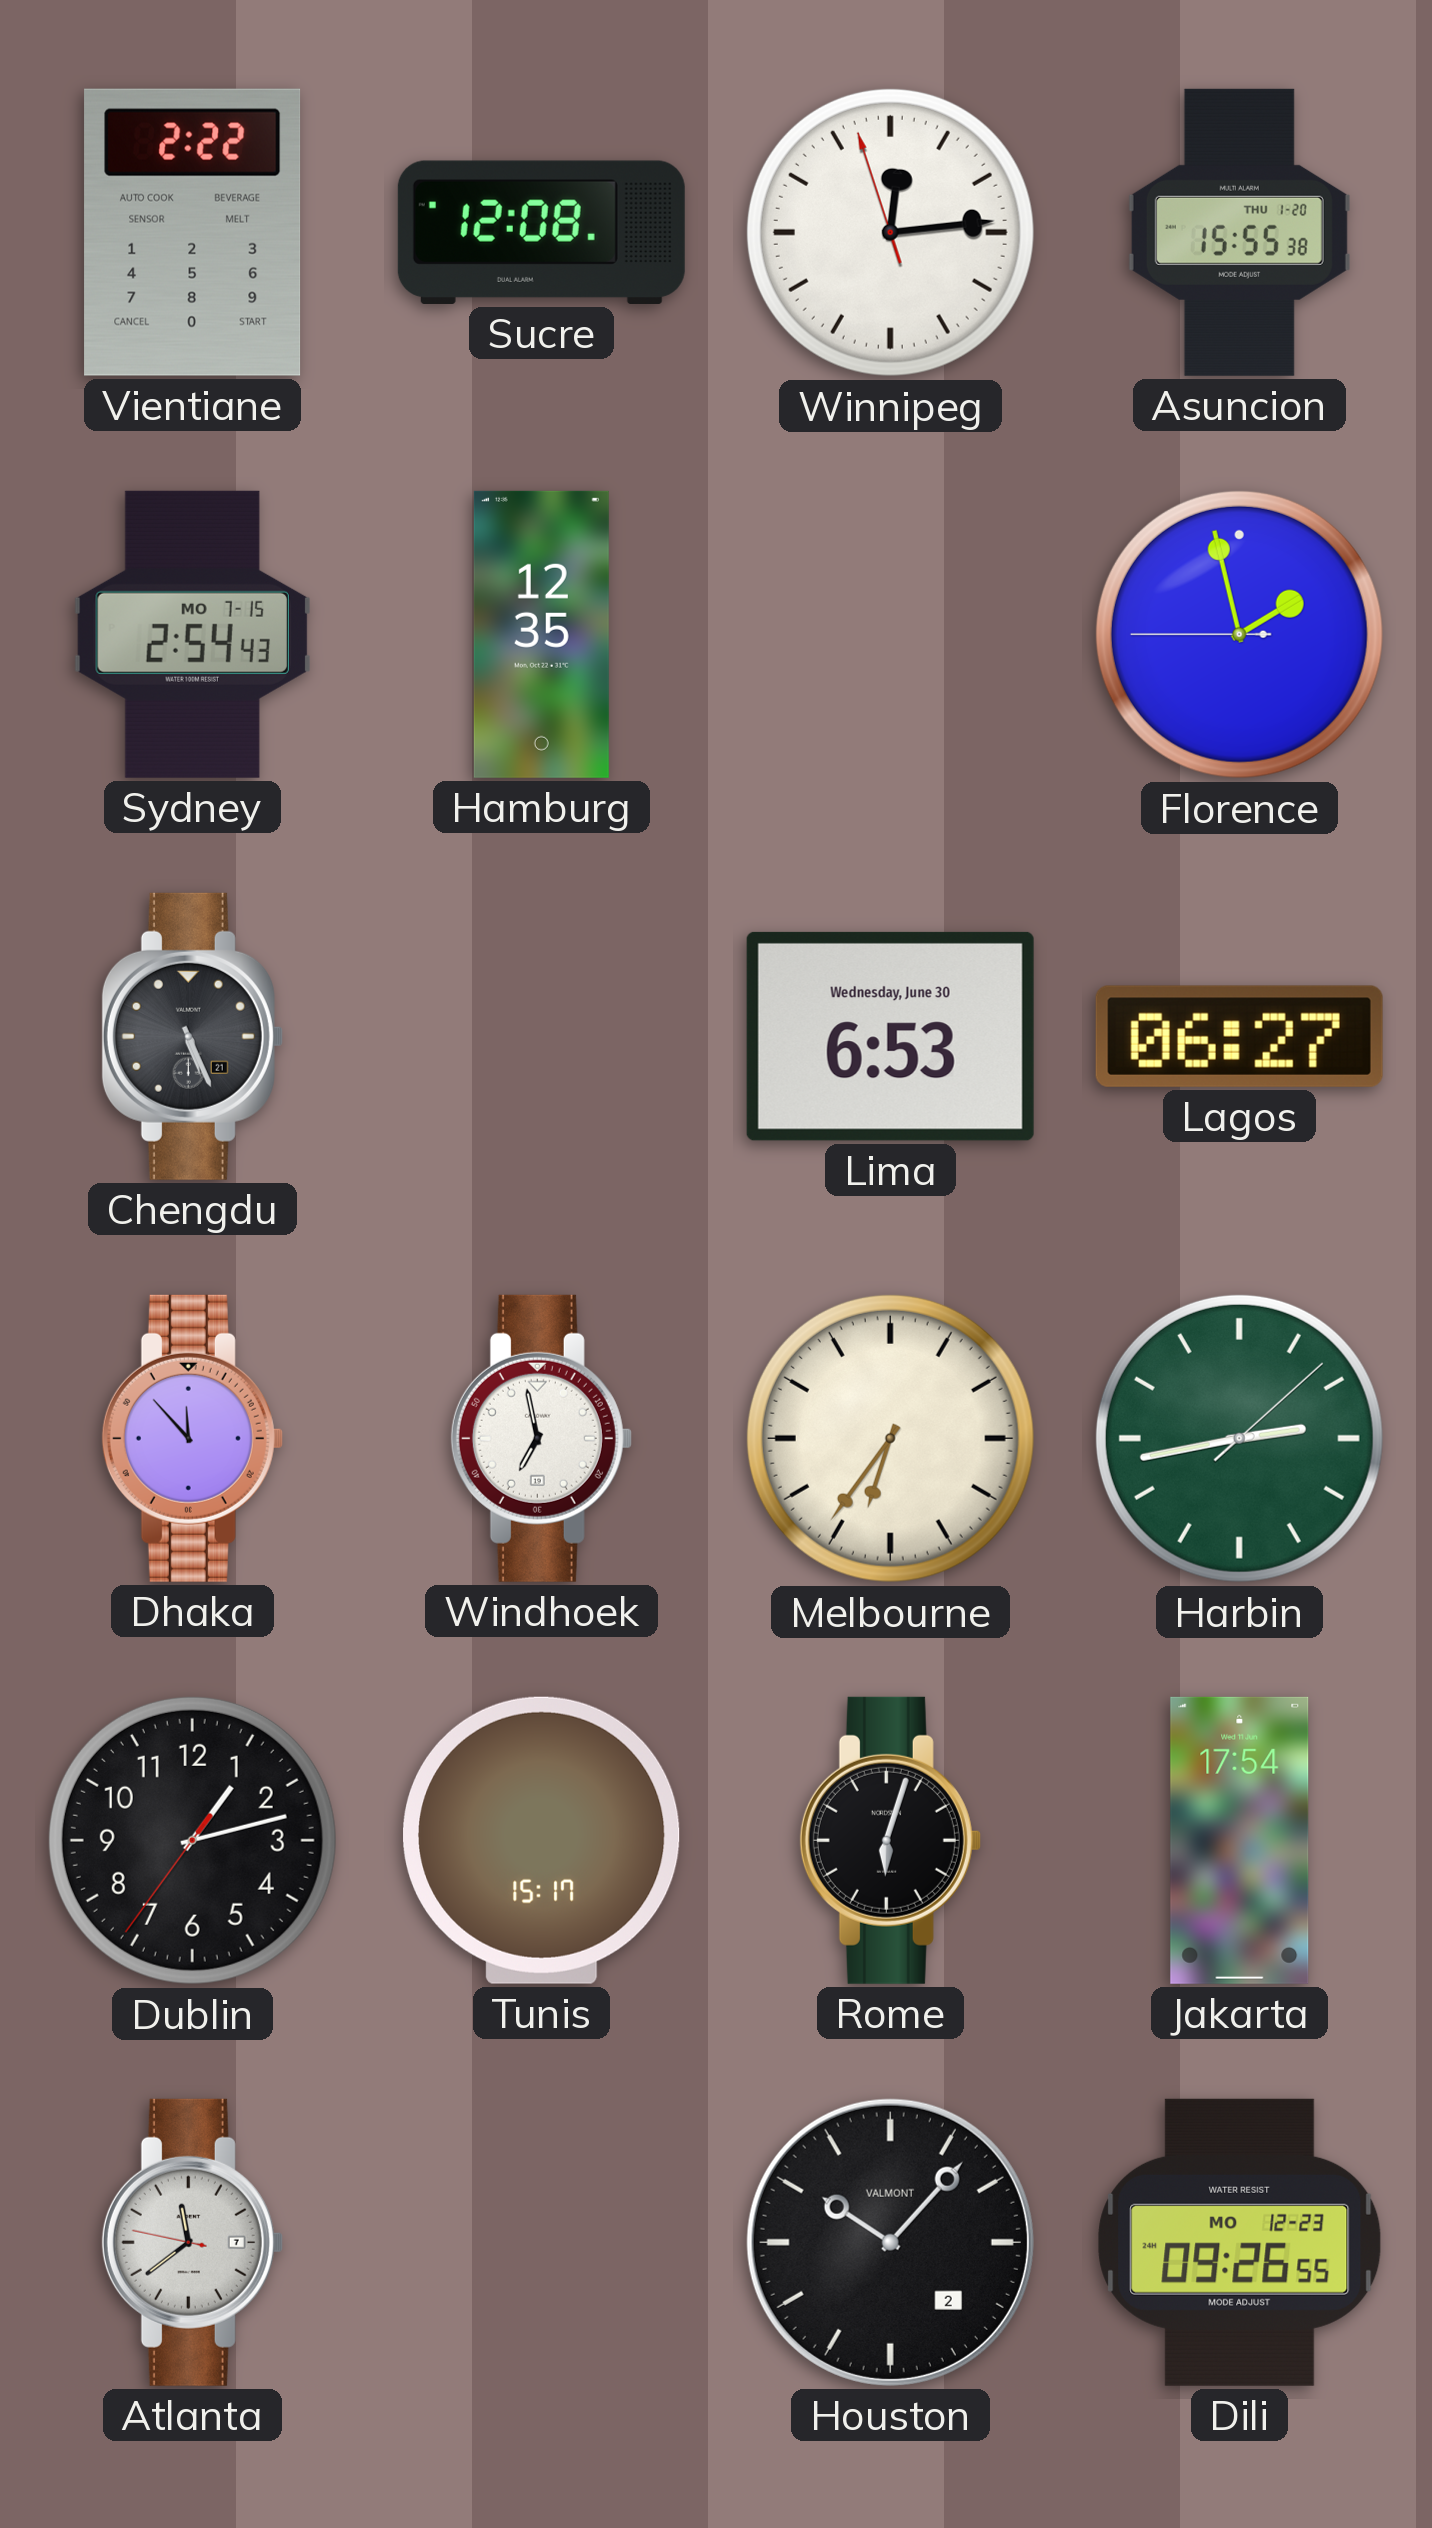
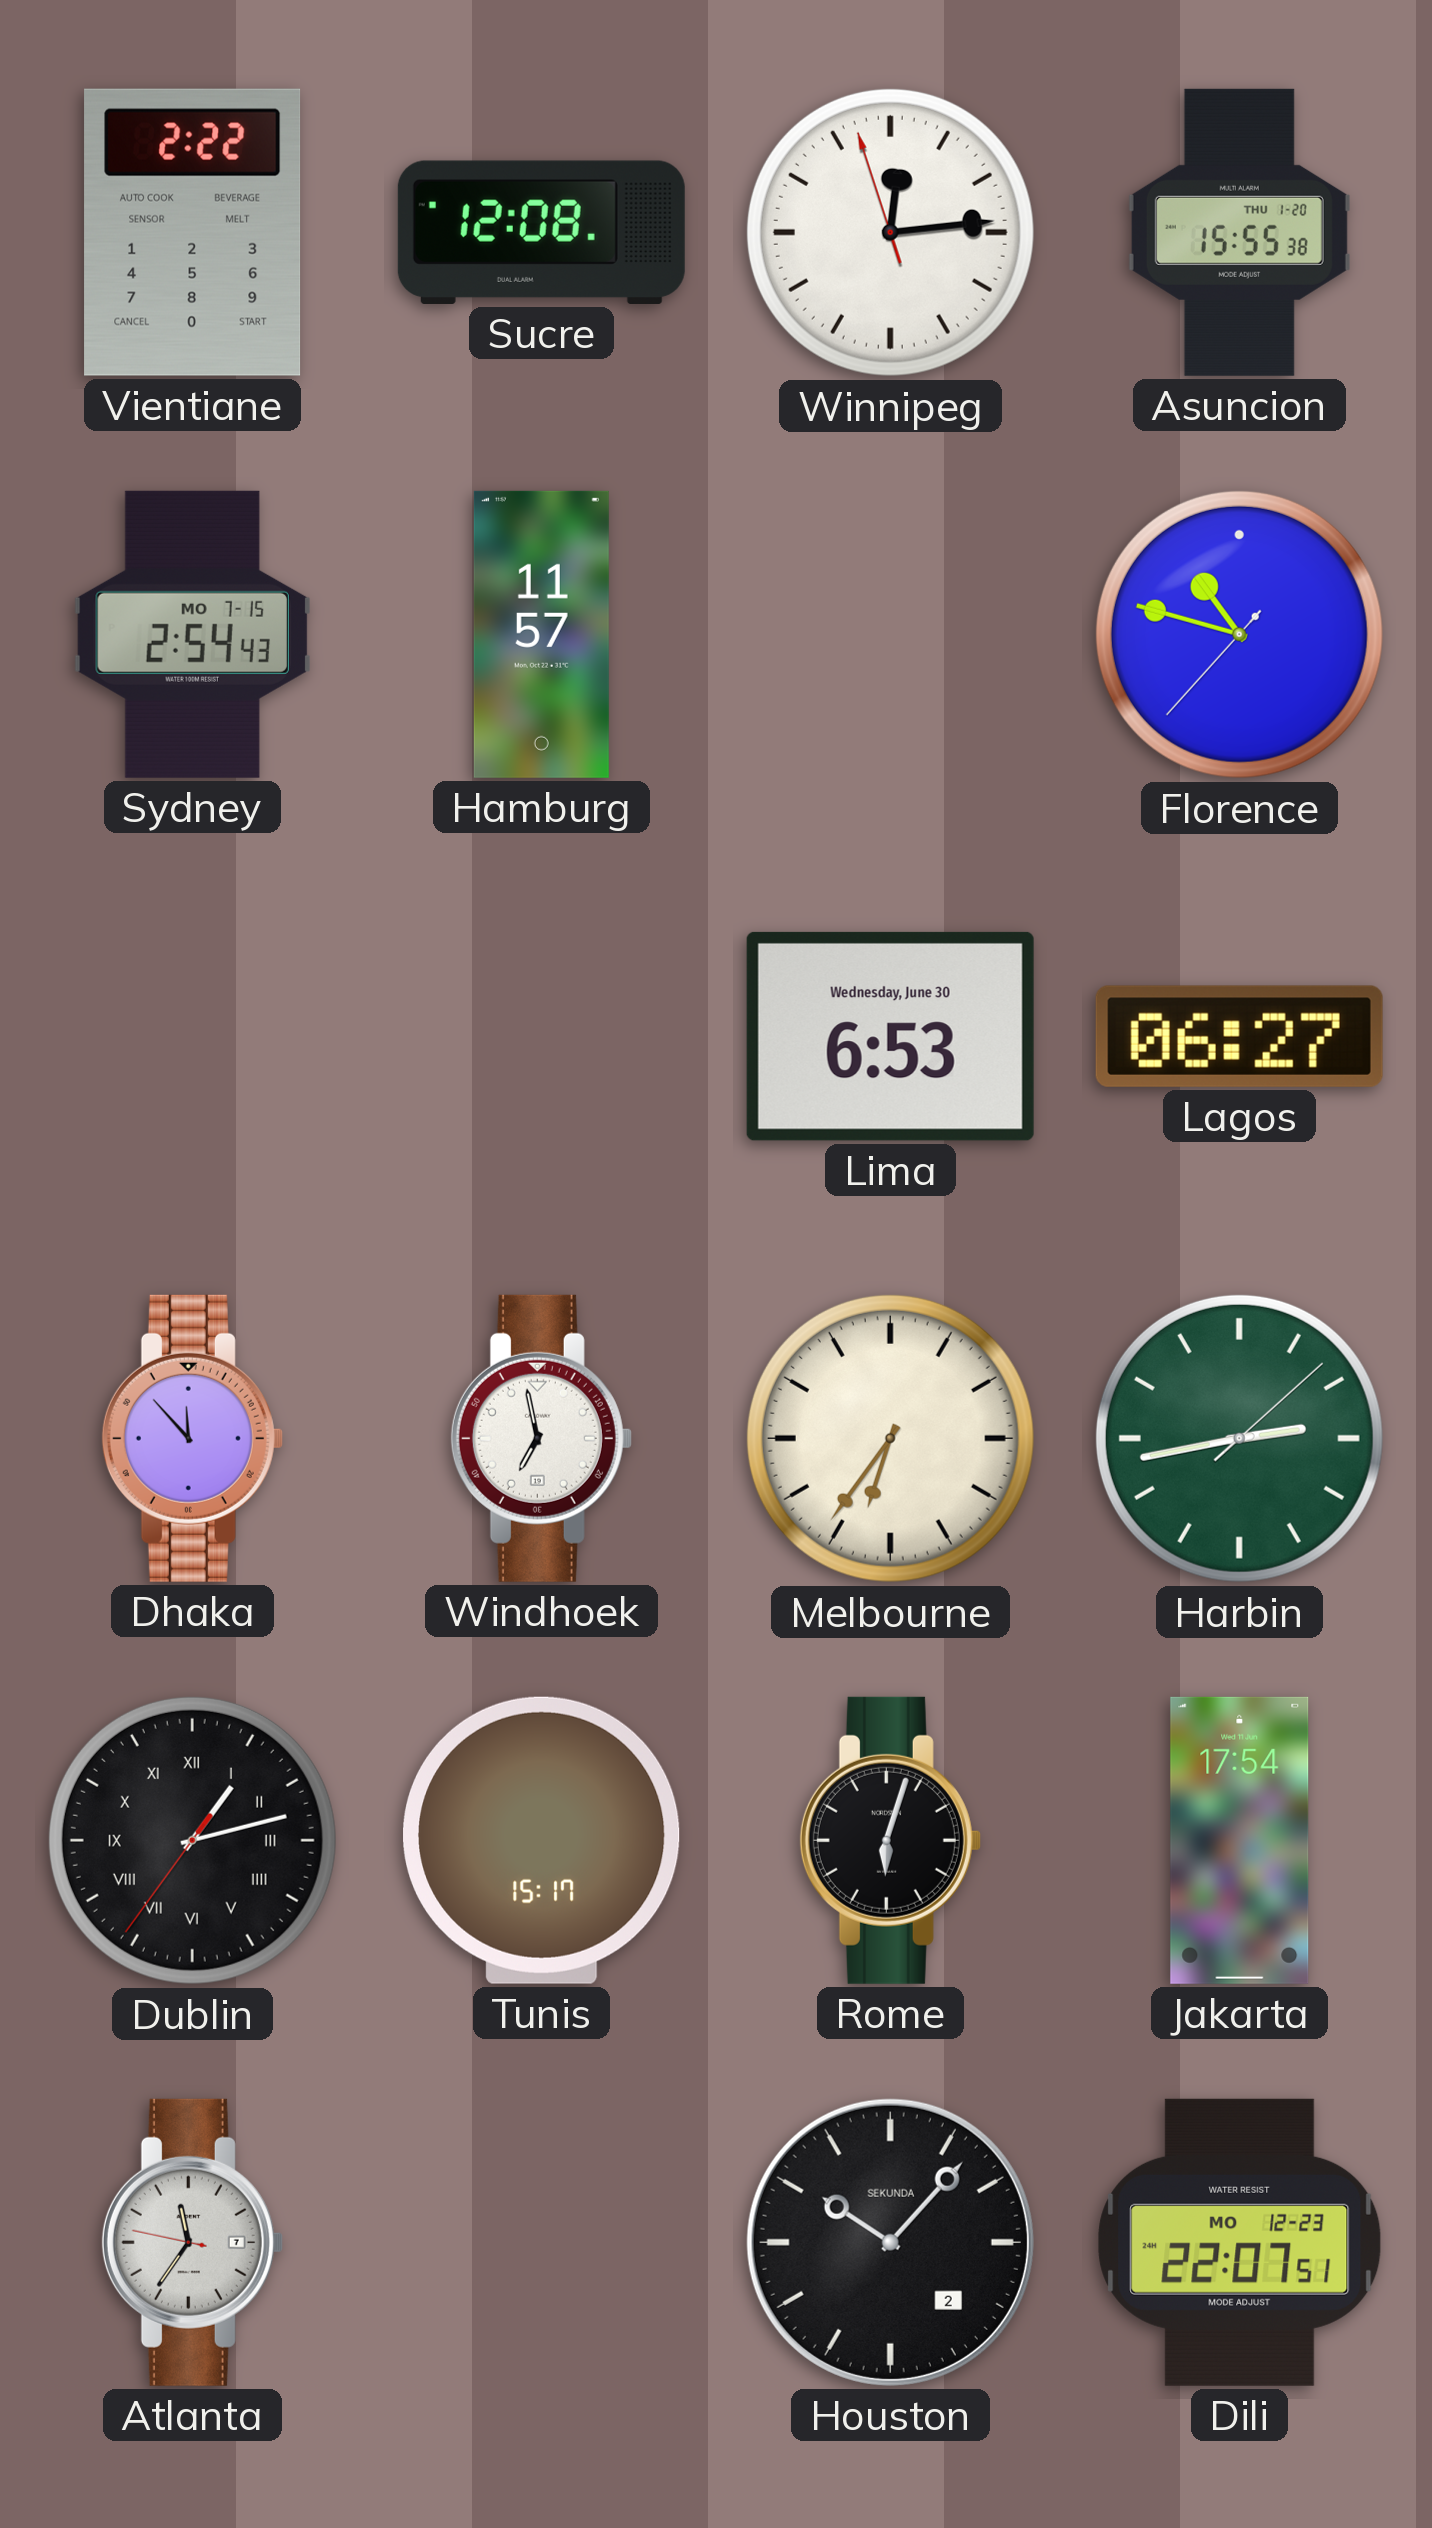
Hamburg: 12:35 -> 11:57
Florence: 1:57 -> 10:47
Chengdu: 5:26 -> none
Dublin numerals: Arabic -> Roman
Atlanta: 11:38 -> 11:35
Houston brand: VALMONT -> SEKUNDA
Dili: 09:26 -> 22:07
